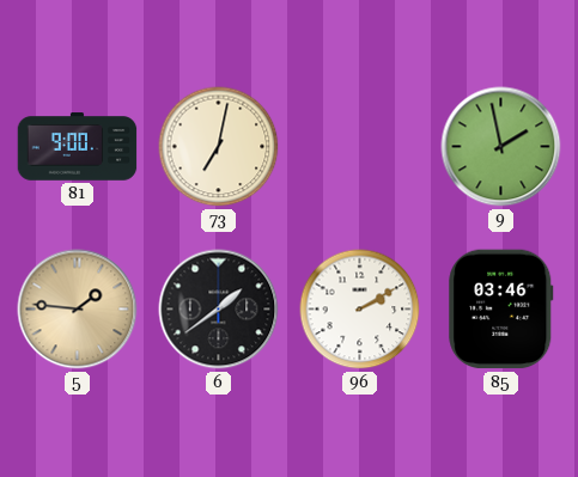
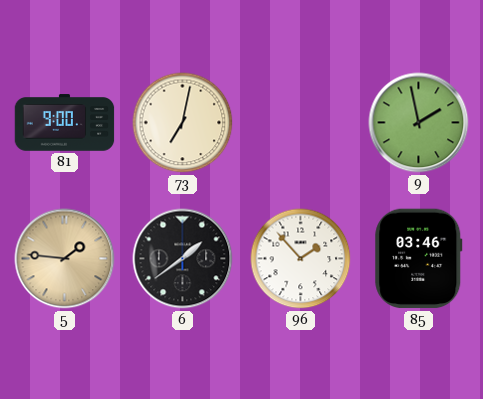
96: 2:10 -> 1:53
